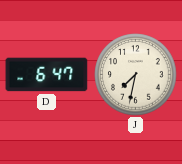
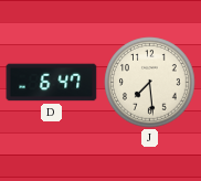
J: 7:32 -> 7:29
